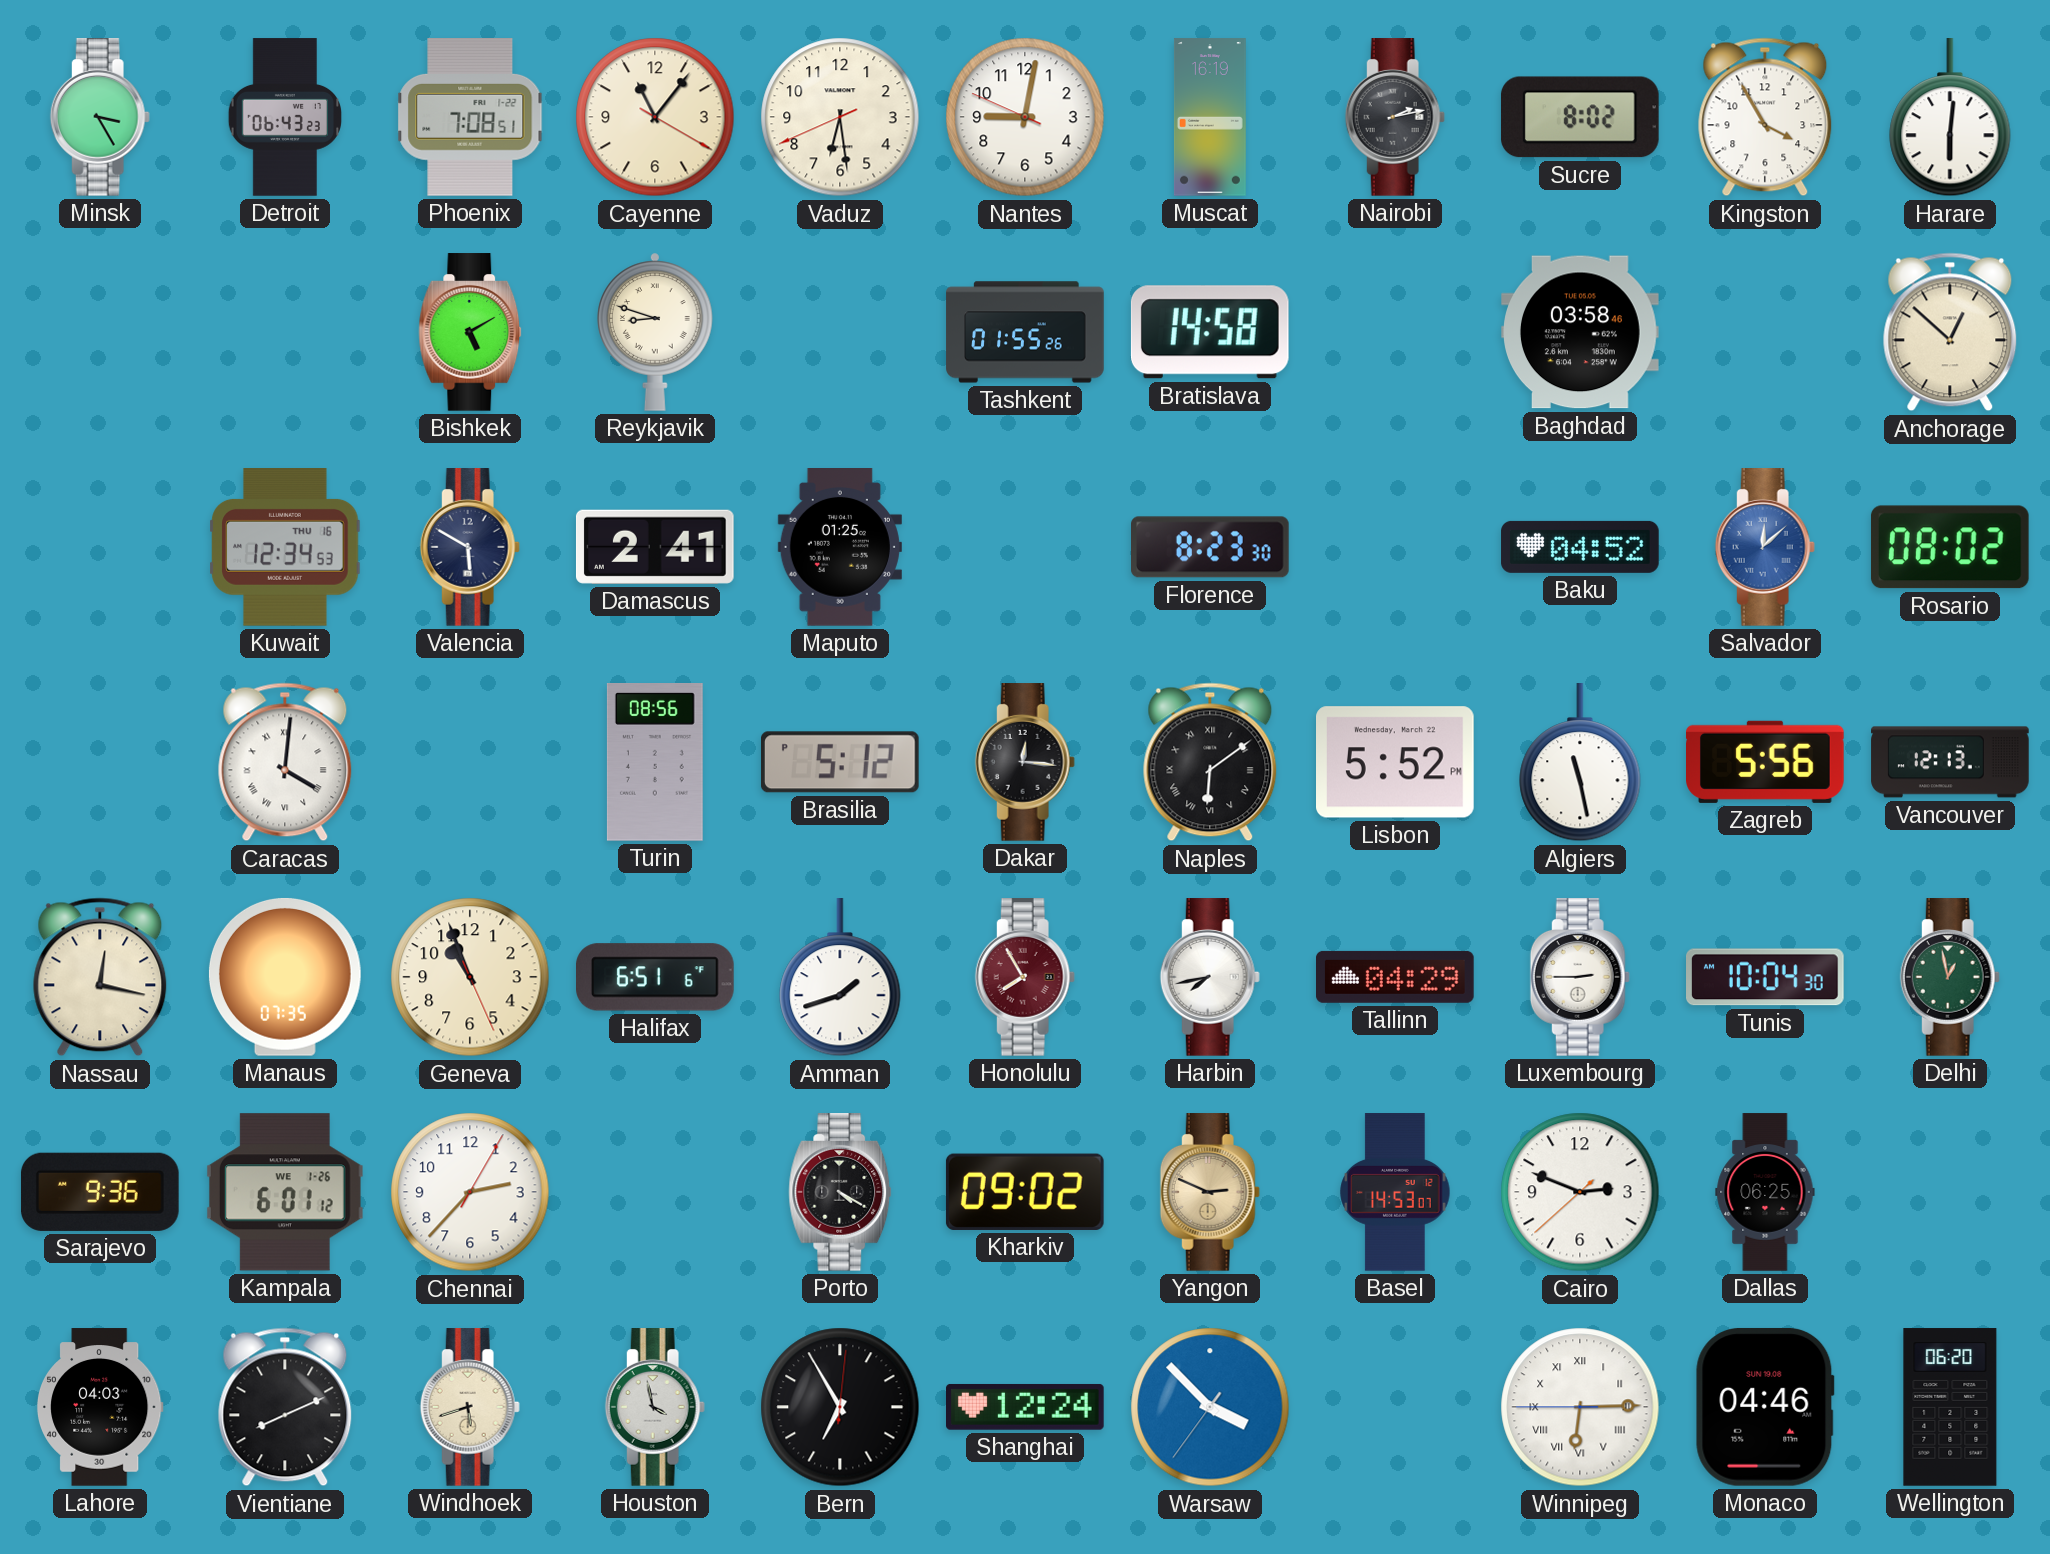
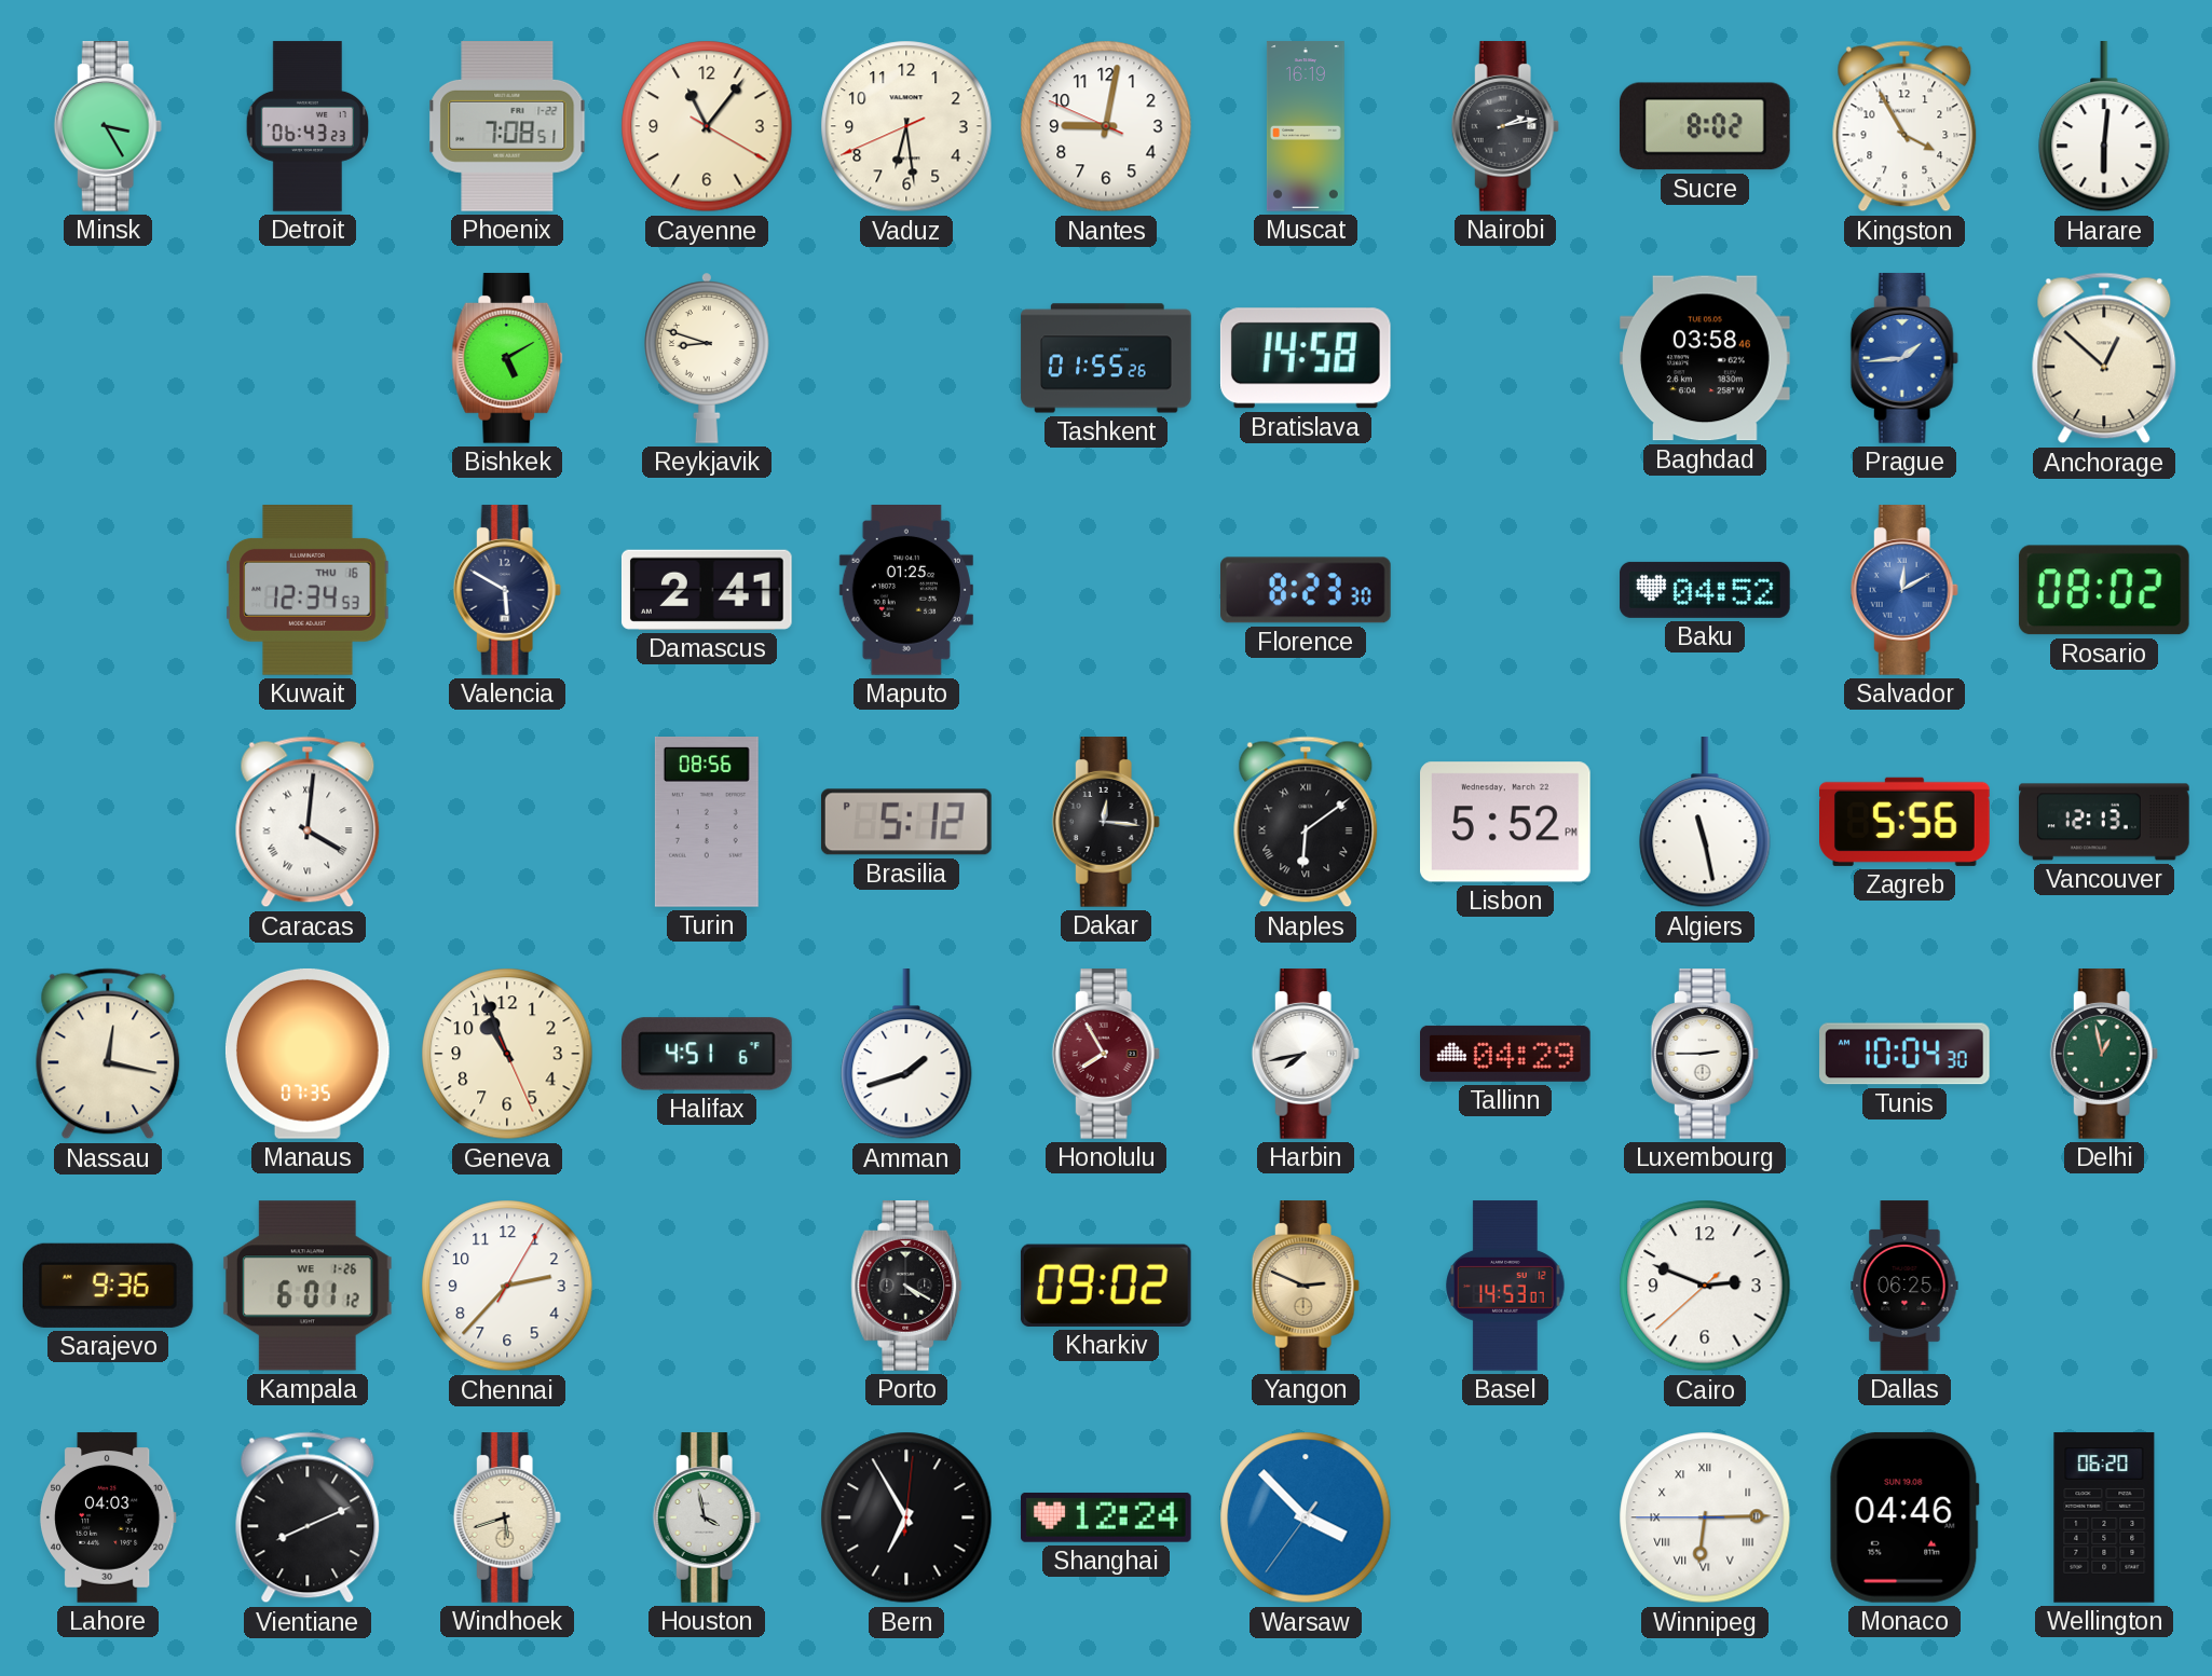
Prague: none -> 1:44
Salvador: 12:08 -> 12:10
Halifax: 6:51 -> 4:51
